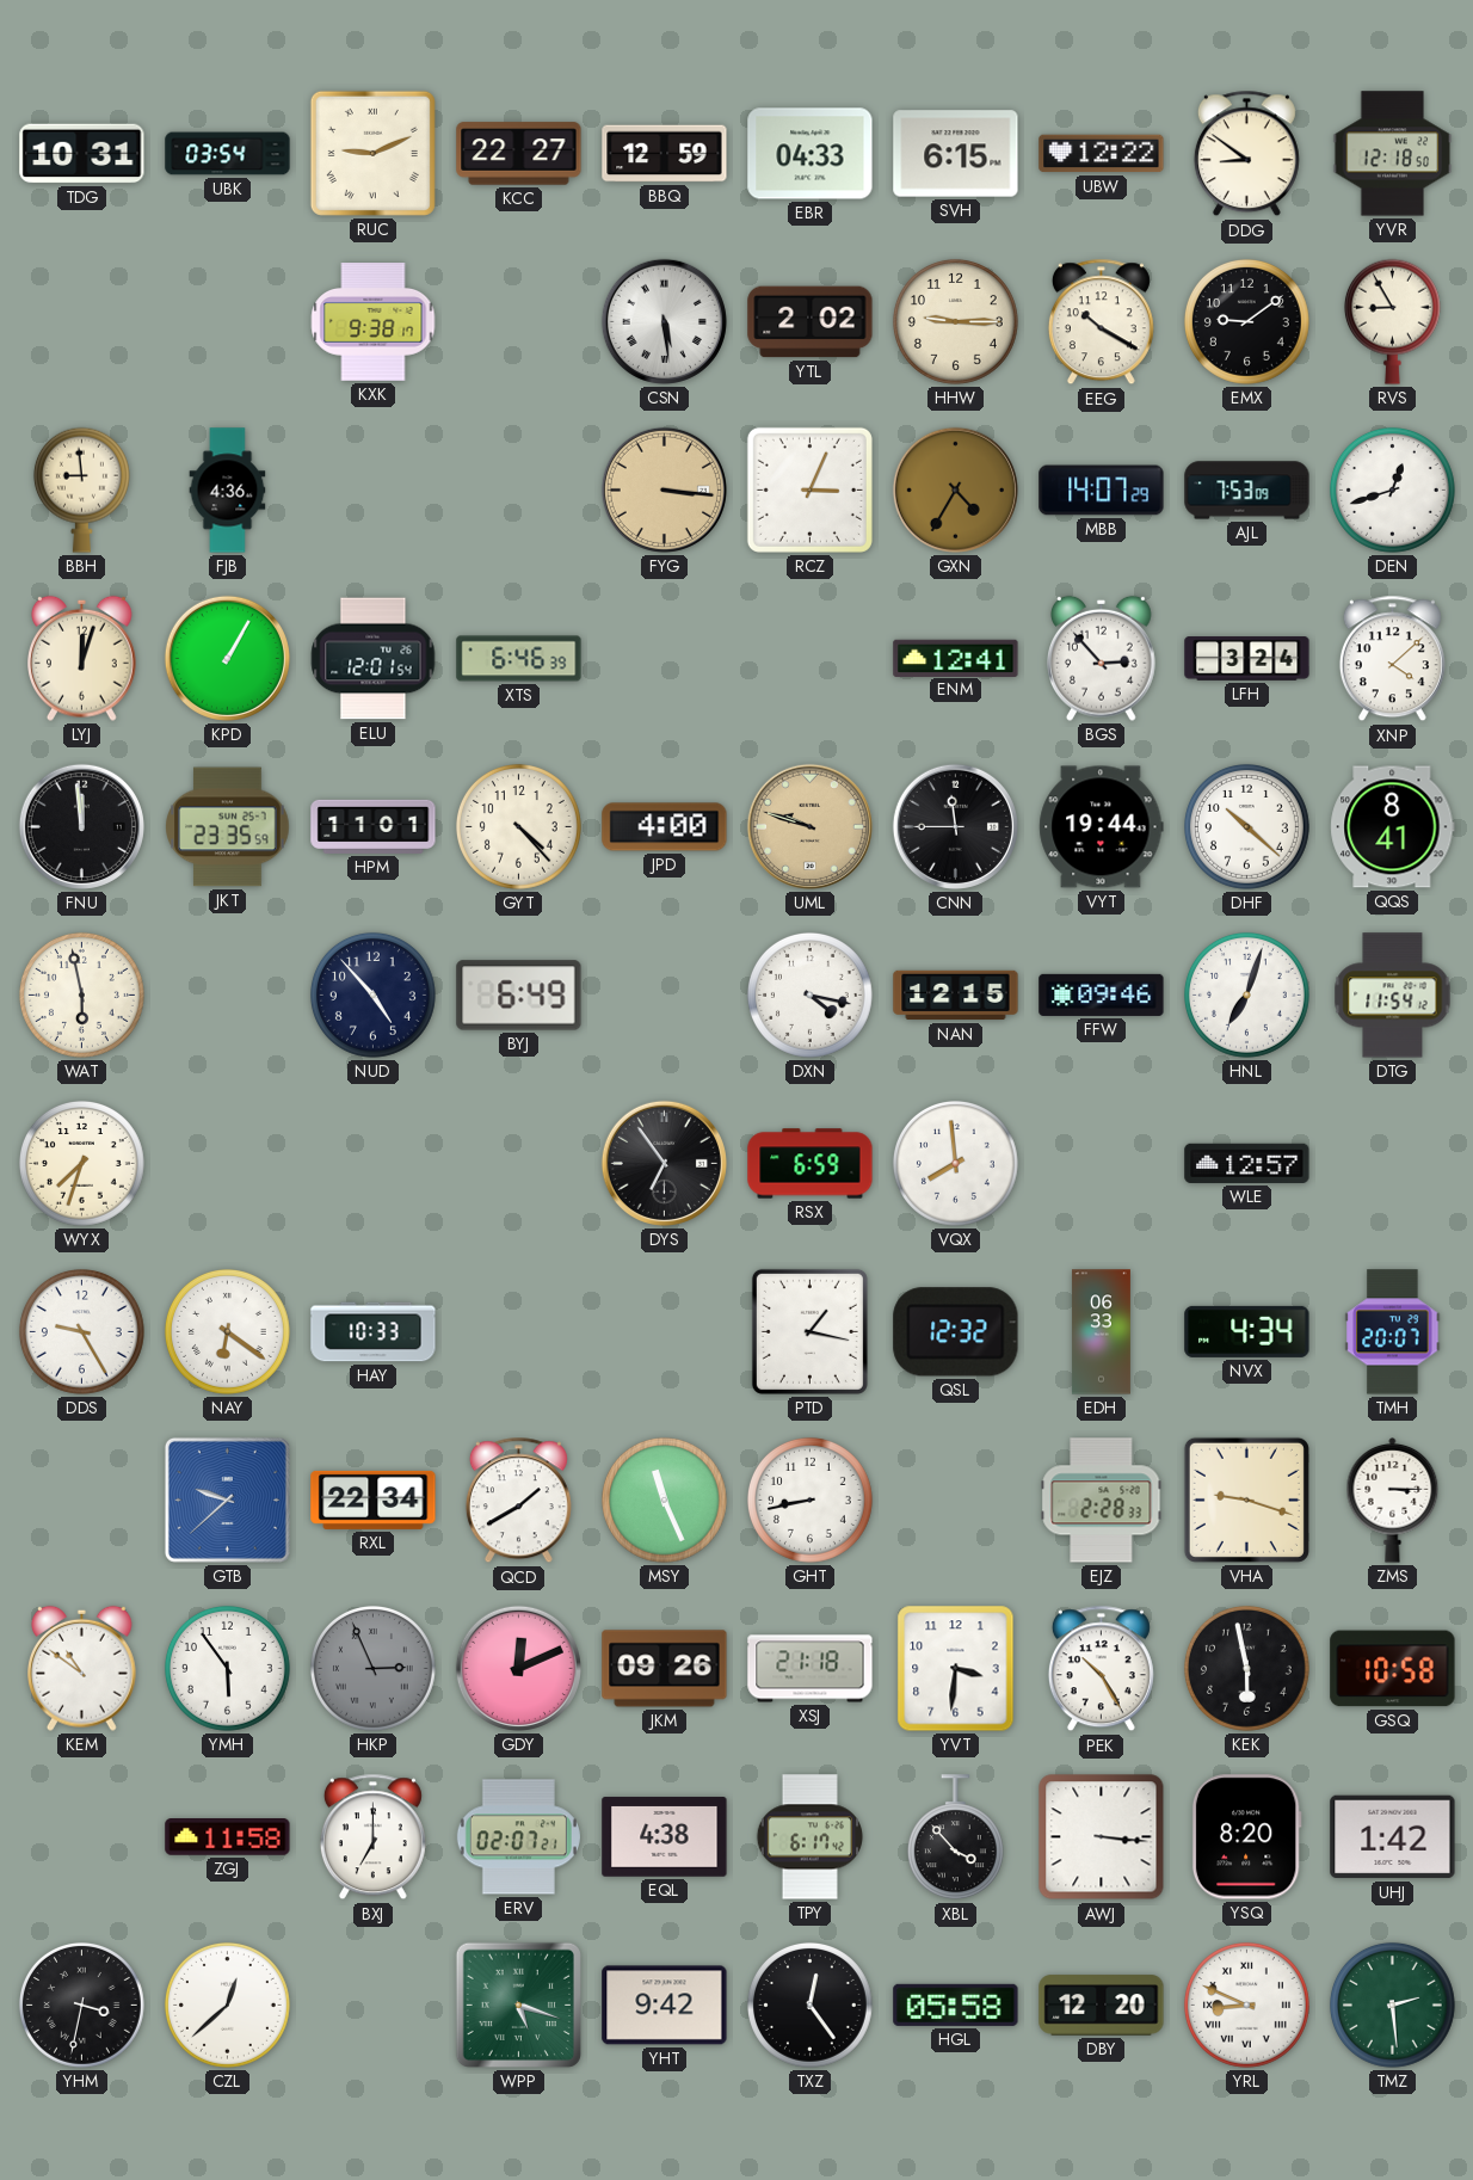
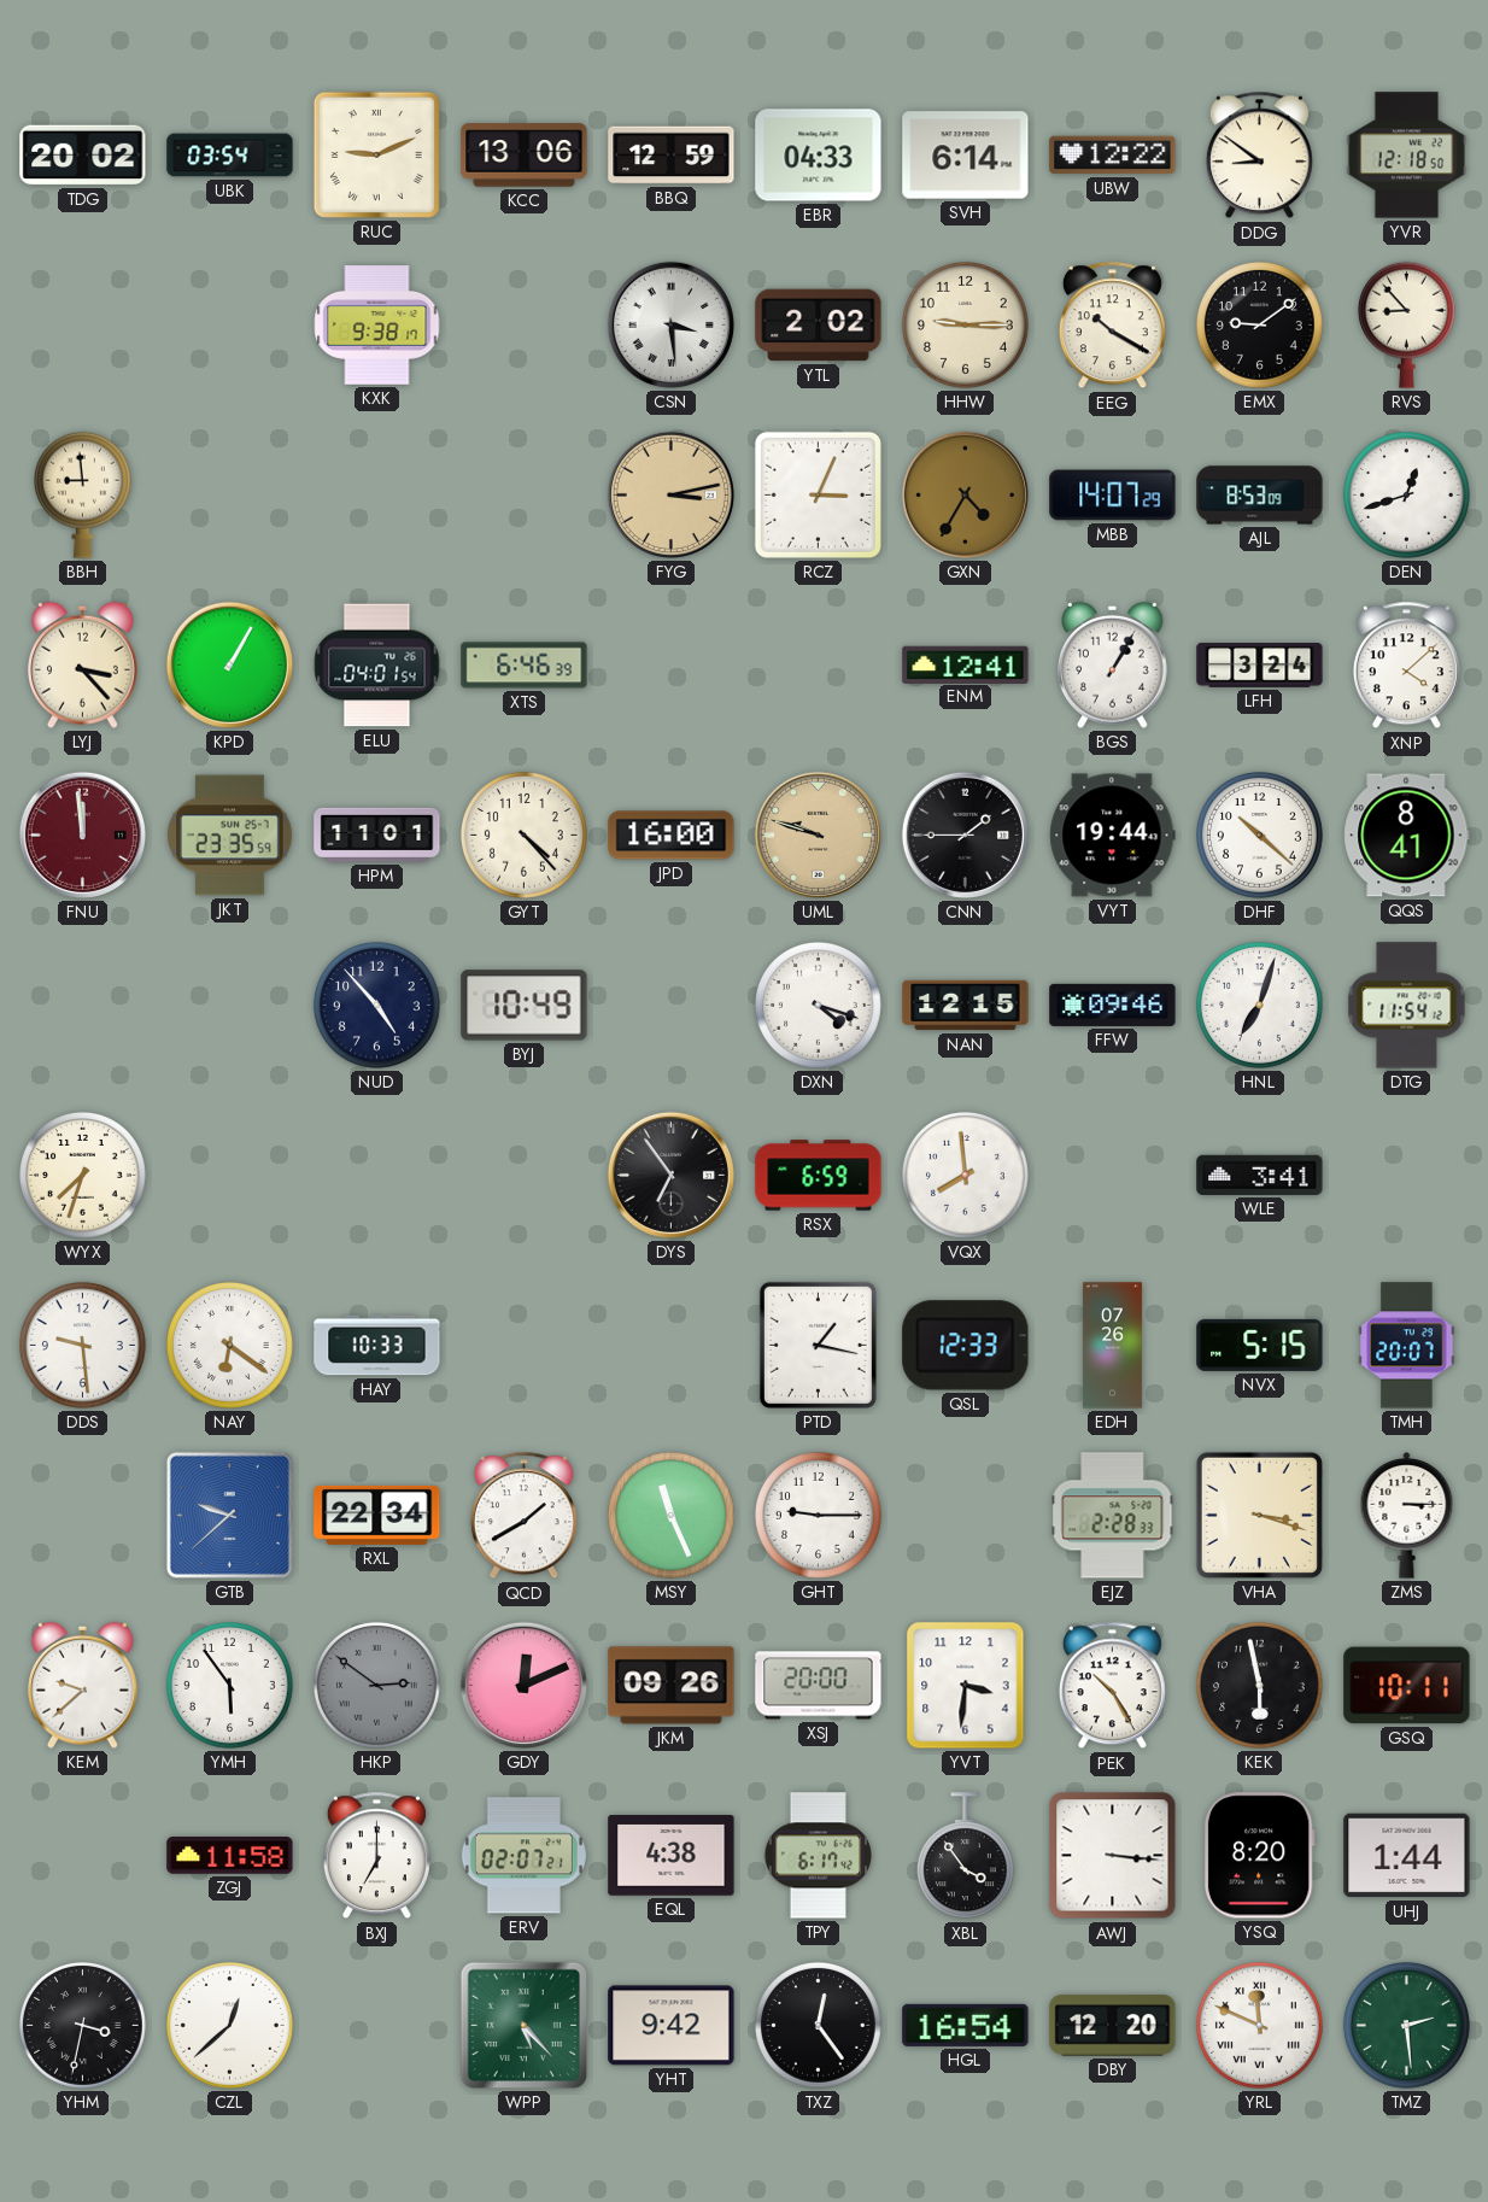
TDG: 10:31 -> 20:02
KCC: 22:27 -> 13:06
SVH: 6:15 -> 6:14
CSN: 5:29 -> 3:29
RVS: 8:55 -> 8:53
FJB: 4:36 -> none
FYG: 3:16 -> 3:13
AJL: 7:53 -> 8:53
LYJ: 12:03 -> 3:23
ELU: 12:01 -> 04:01
BGS: 2:53 -> 1:05
FNU dial: black -> burgundy
JPD: 4:00 -> 16:00
CNN: 11:45 -> 1:45
WAT: 5:58 -> none
BYJ: 6:49 -> 10:49
DXN: 4:17 -> 4:18
WLE: 12:57 -> 3:41
DDS: 9:25 -> 9:29
QSL: 12:32 -> 12:33
EDH: 06:33 -> 07:26
NVX: 4:34 -> 5:15
GHT: 8:43 -> 9:15
VHA: 9:18 -> 3:18
KEM: 10:51 -> 9:38
HKP: 2:56 -> 2:51
XSJ: 21:18 -> 20:00
GSQ: 10:58 -> 10:11
XBL: 3:53 -> 3:54
UHJ: 1:42 -> 1:44
WPP: 5:18 -> 5:23
HGL: 05:58 -> 16:54
YRL: 8:49 -> 11:49
